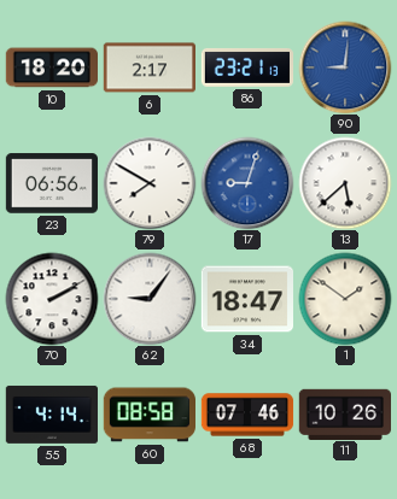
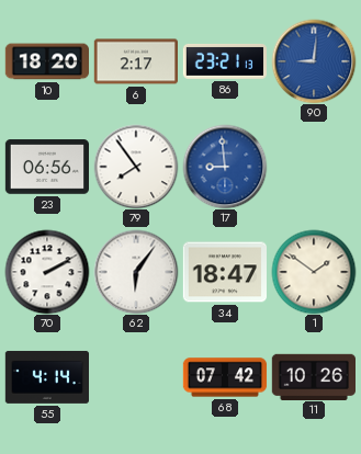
79: 7:50 -> 7:54
17: 9:03 -> 8:59
13: 5:38 -> none
62: 9:06 -> 6:06
60: 08:58 -> none
68: 07:46 -> 07:42
